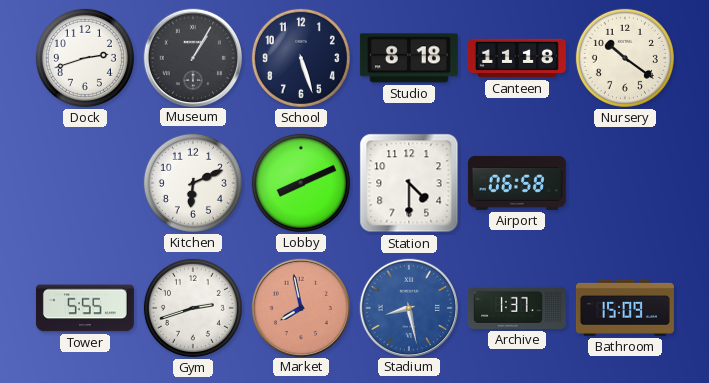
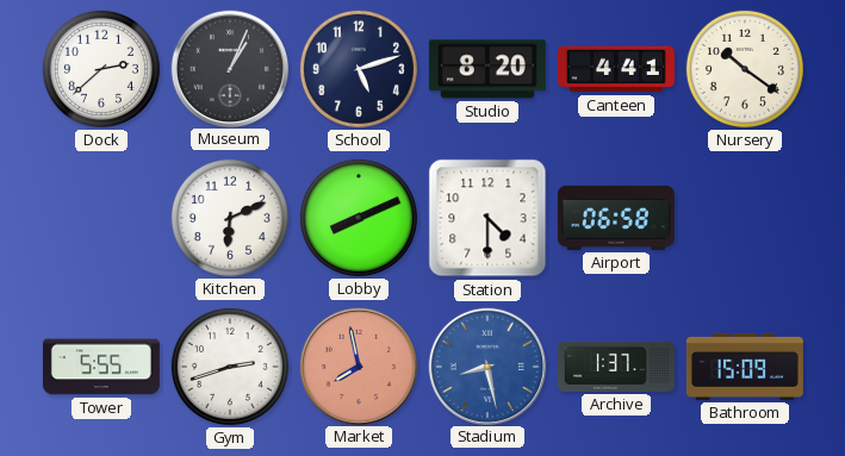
Dock: 2:42 -> 2:38
Museum: 1:05 -> 1:04
School: 5:27 -> 5:12
Studio: 8:18 -> 8:20
Canteen: 11:18 -> 4:41
